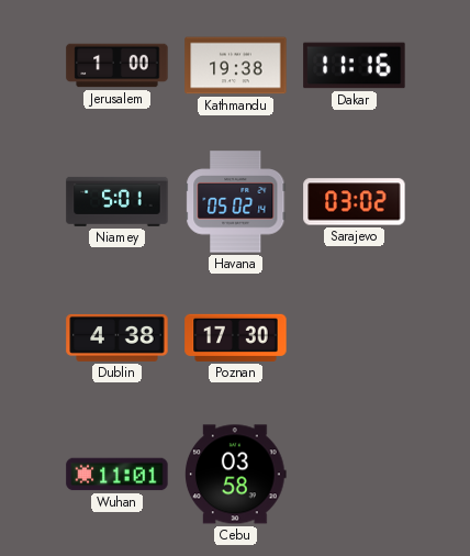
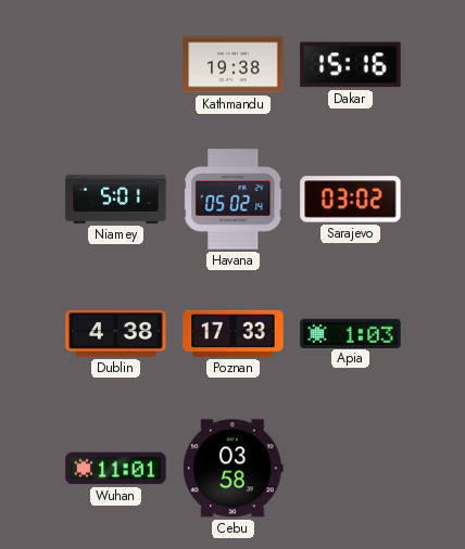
Jerusalem: 1:00 -> none
Dakar: 11:16 -> 15:16
Poznan: 17:30 -> 17:33
Apia: none -> 1:03
